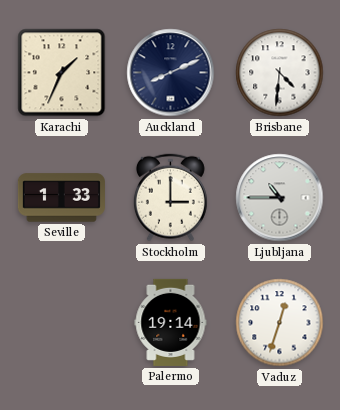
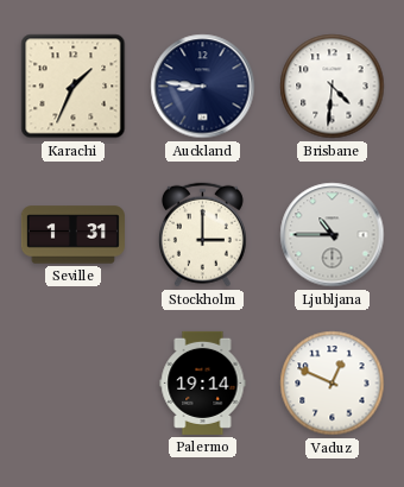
Auckland: 8:11 -> 8:46
Seville: 1:33 -> 1:31
Vaduz: 12:33 -> 12:49
